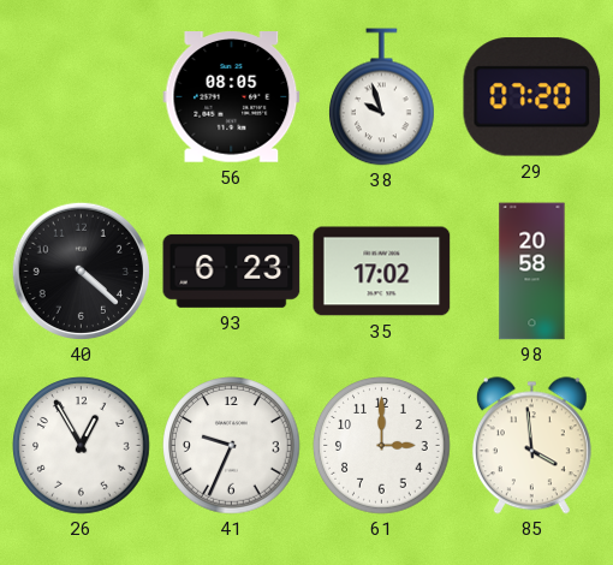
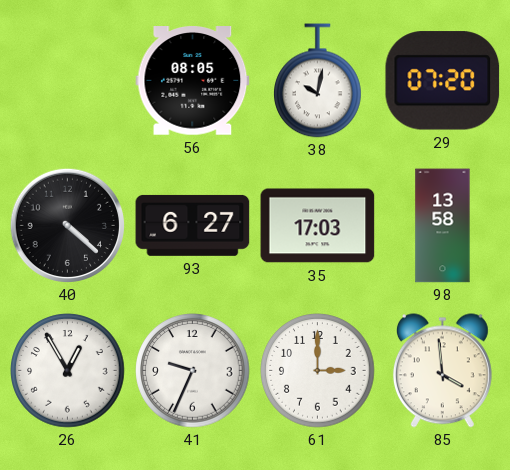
38: 9:57 -> 10:02
93: 6:23 -> 6:27
35: 17:02 -> 17:03
98: 20:58 -> 13:58
